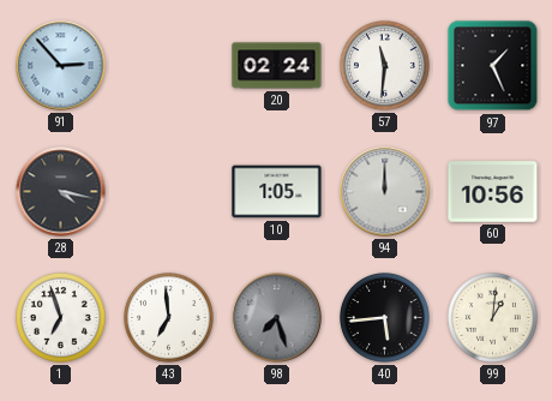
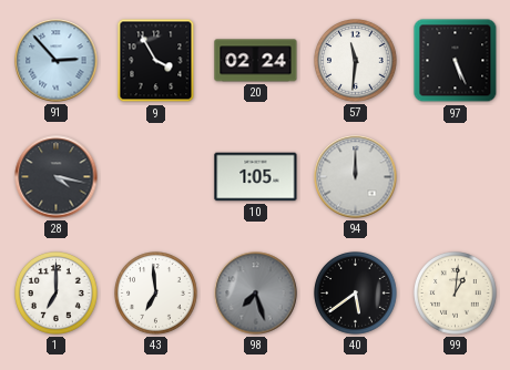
9: none -> 3:55
97: 1:26 -> 5:26
60: 10:56 -> none
1: 6:57 -> 7:00
40: 5:44 -> 5:39
